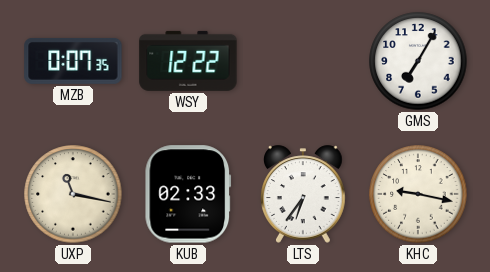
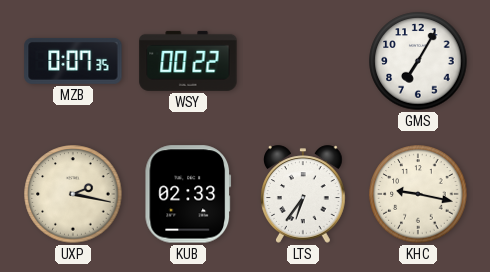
WSY: 12:22 -> 00:22
UXP: 11:17 -> 2:17
